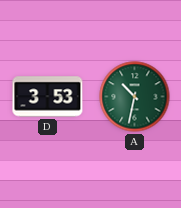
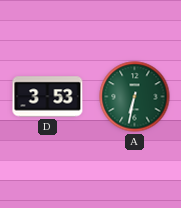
A: 10:32 -> 6:32
